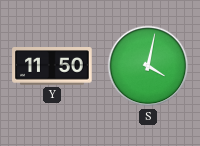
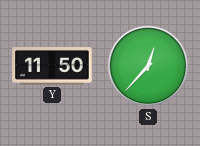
S: 4:02 -> 12:37
